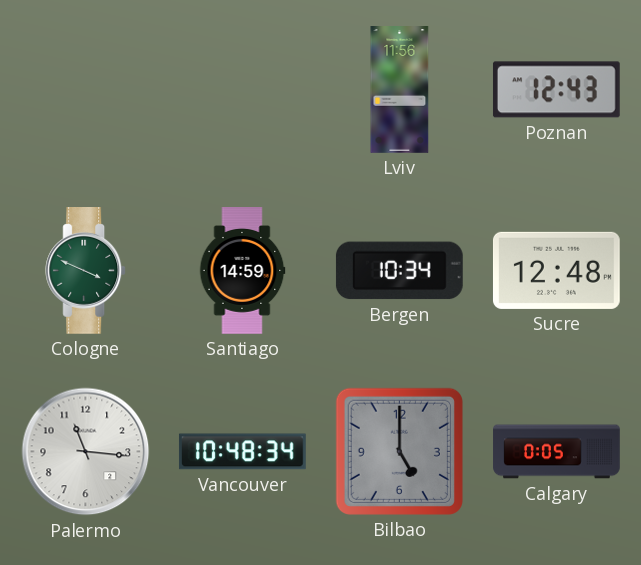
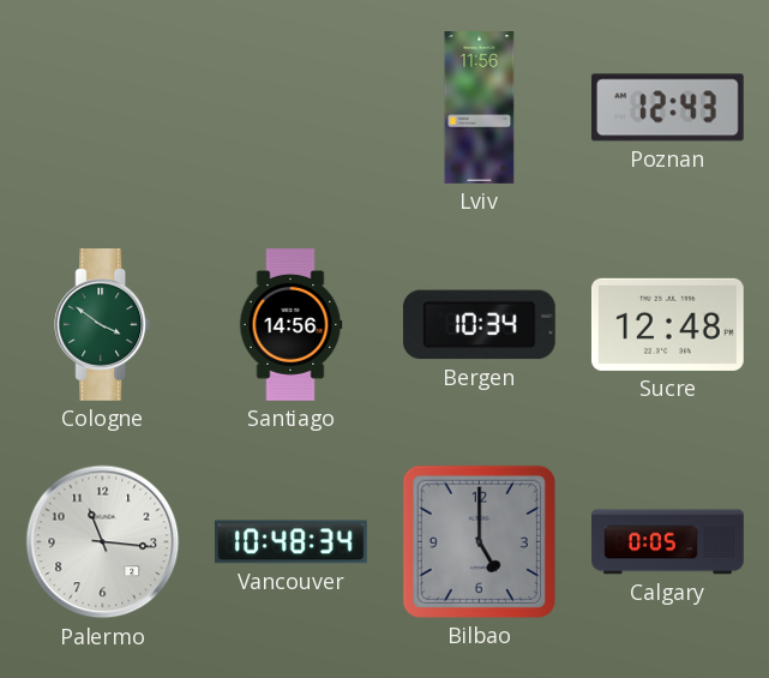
Cologne: 3:49 -> 3:51
Santiago: 14:59 -> 14:56
